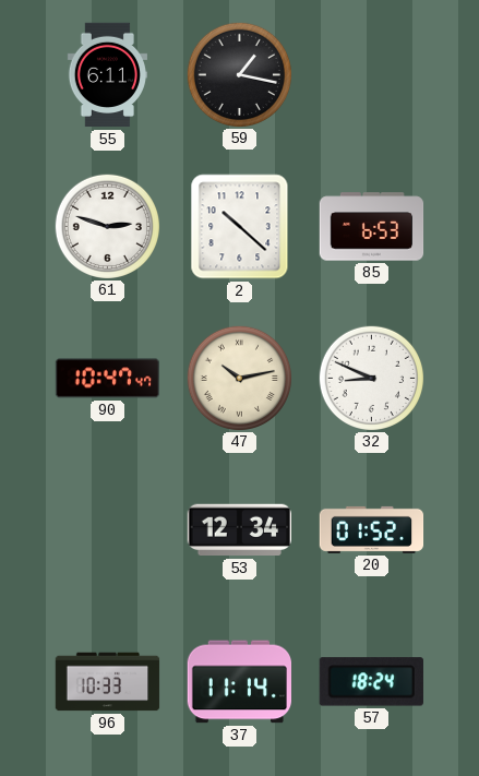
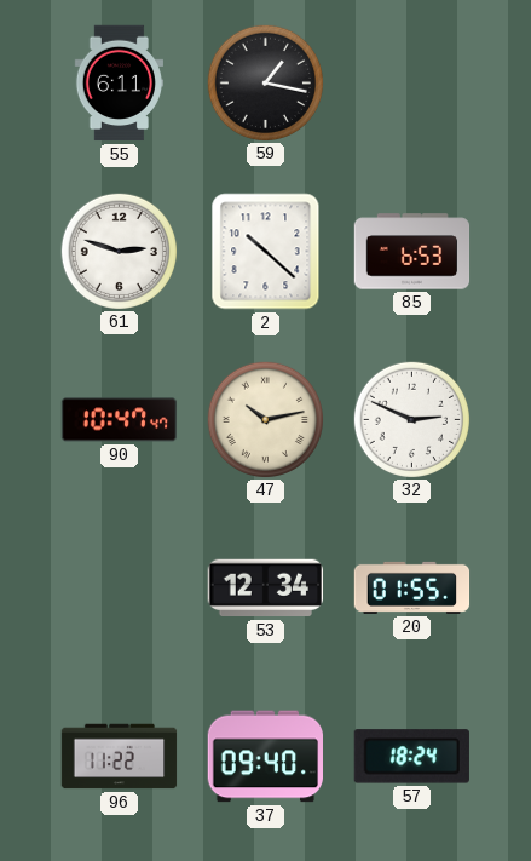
32: 8:49 -> 2:49
20: 01:52 -> 01:55
96: 10:33 -> 11:22
37: 11:14 -> 09:40
